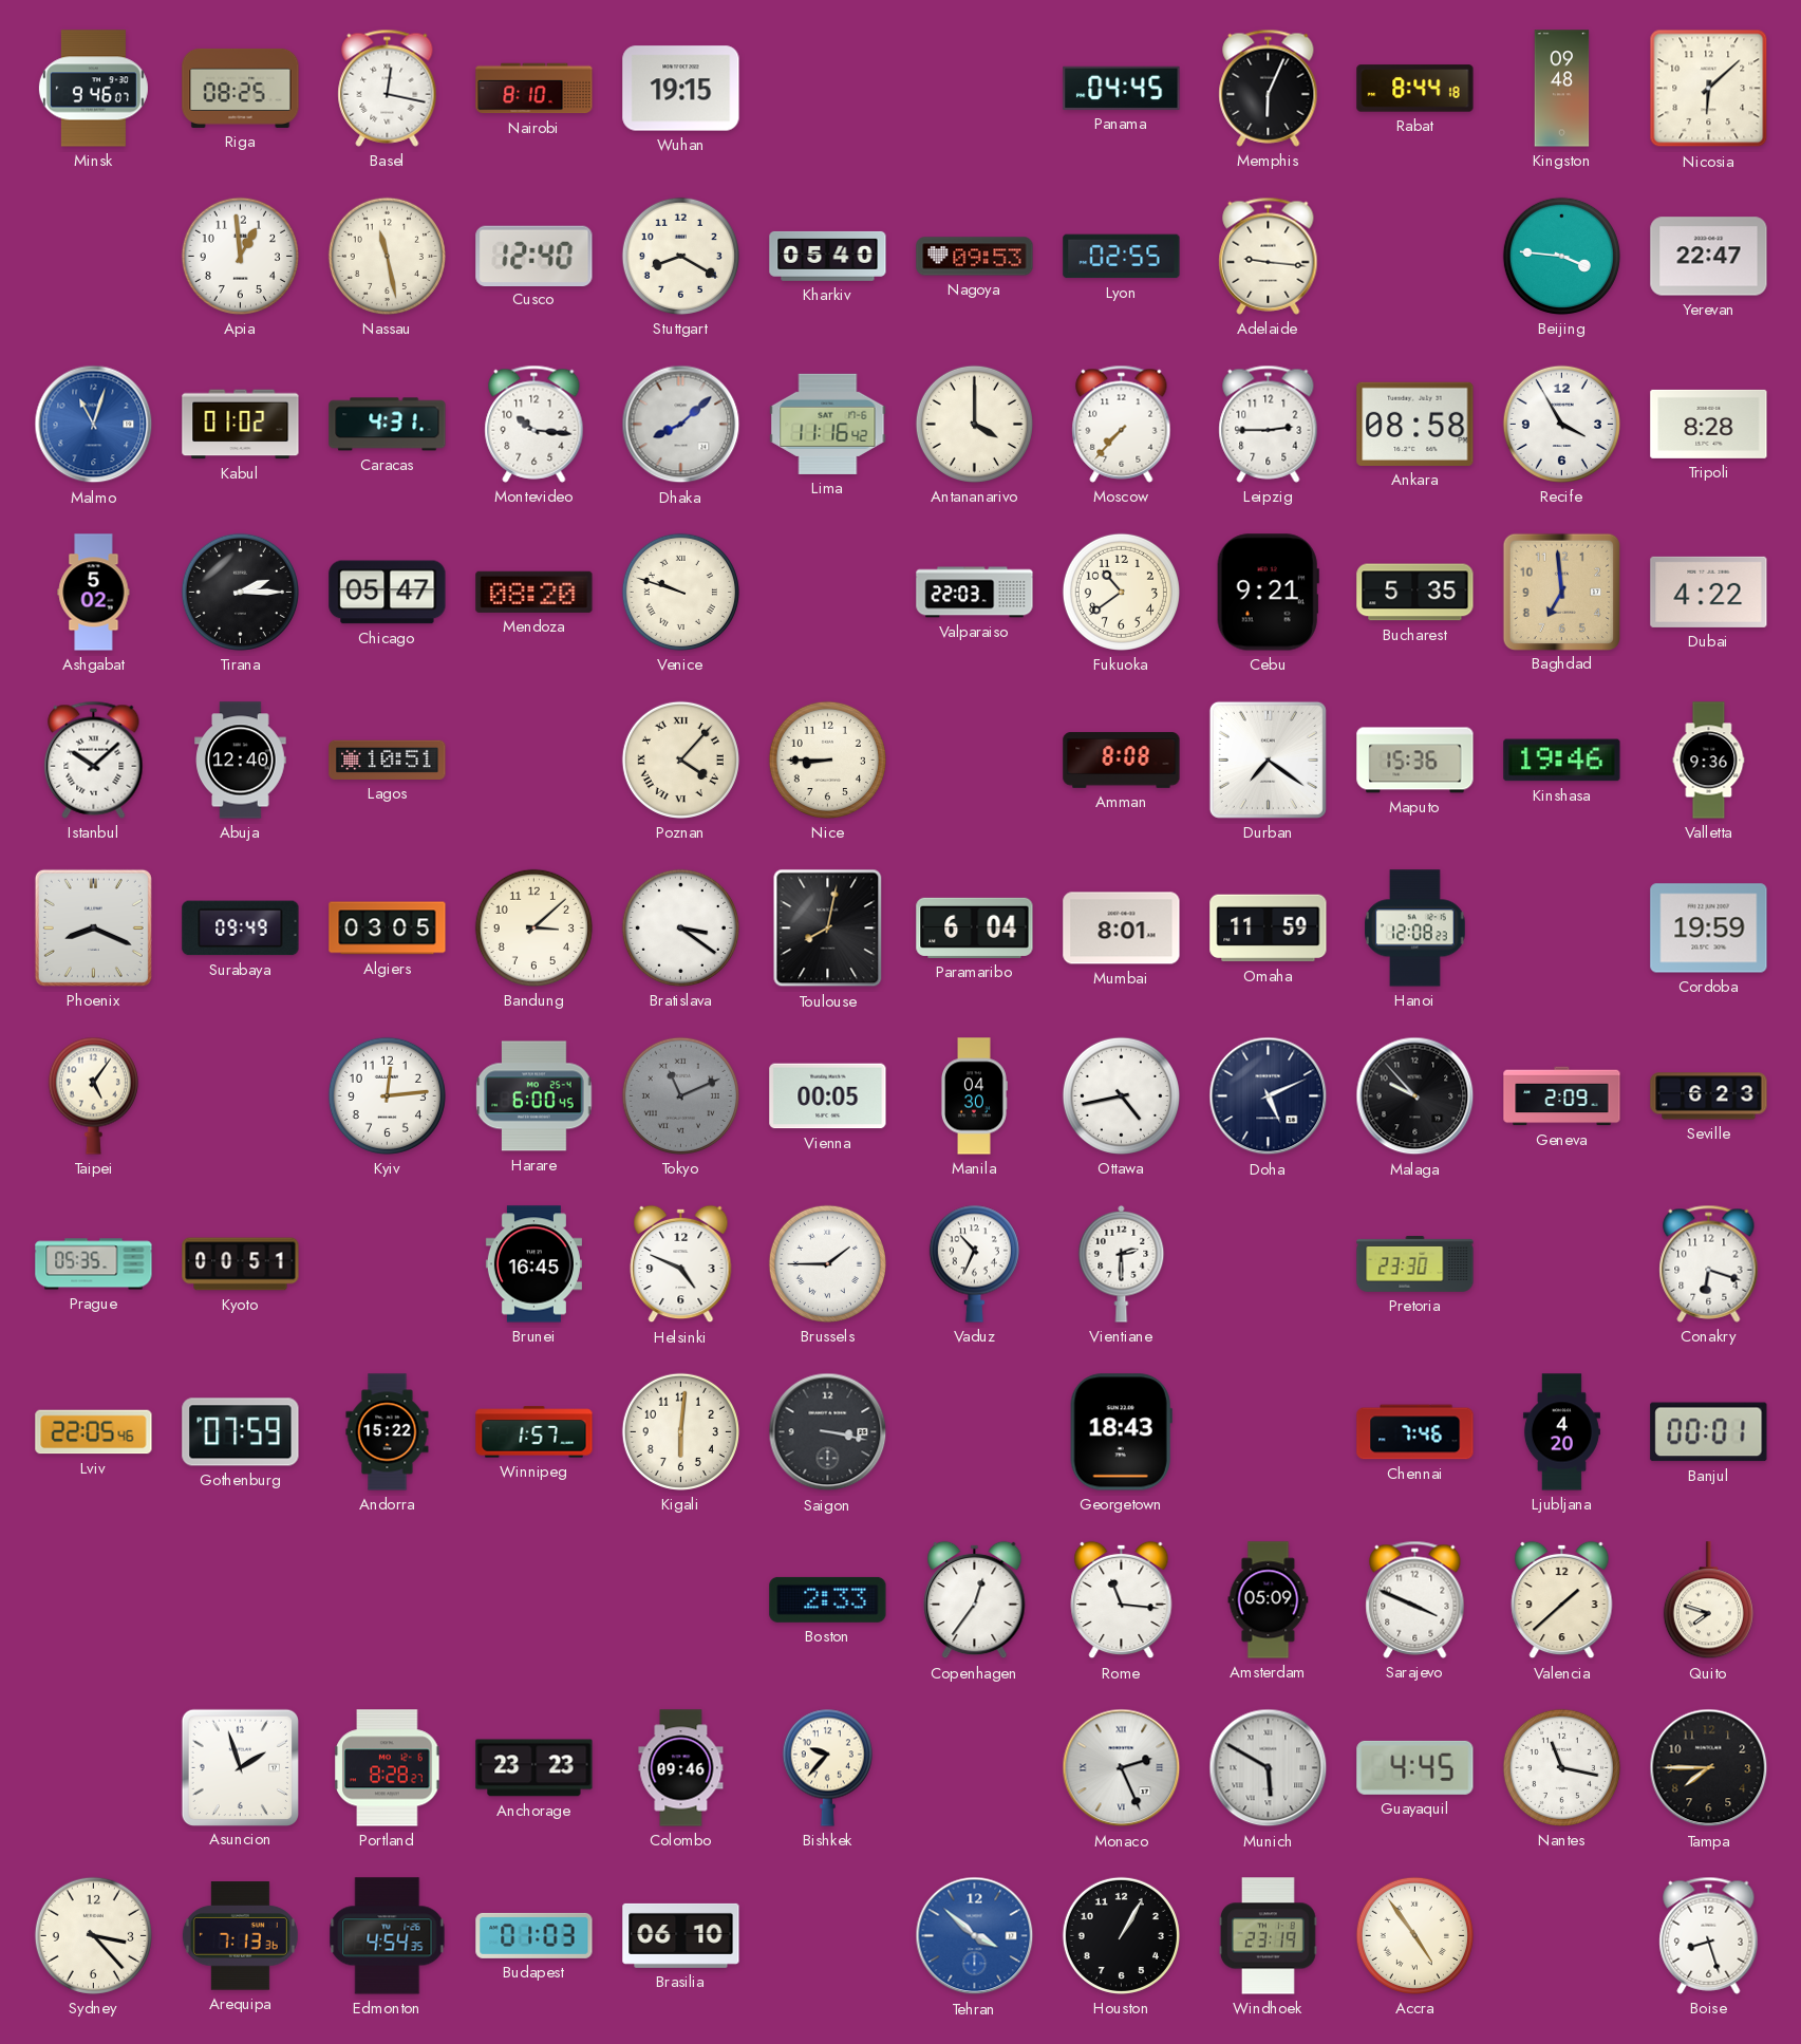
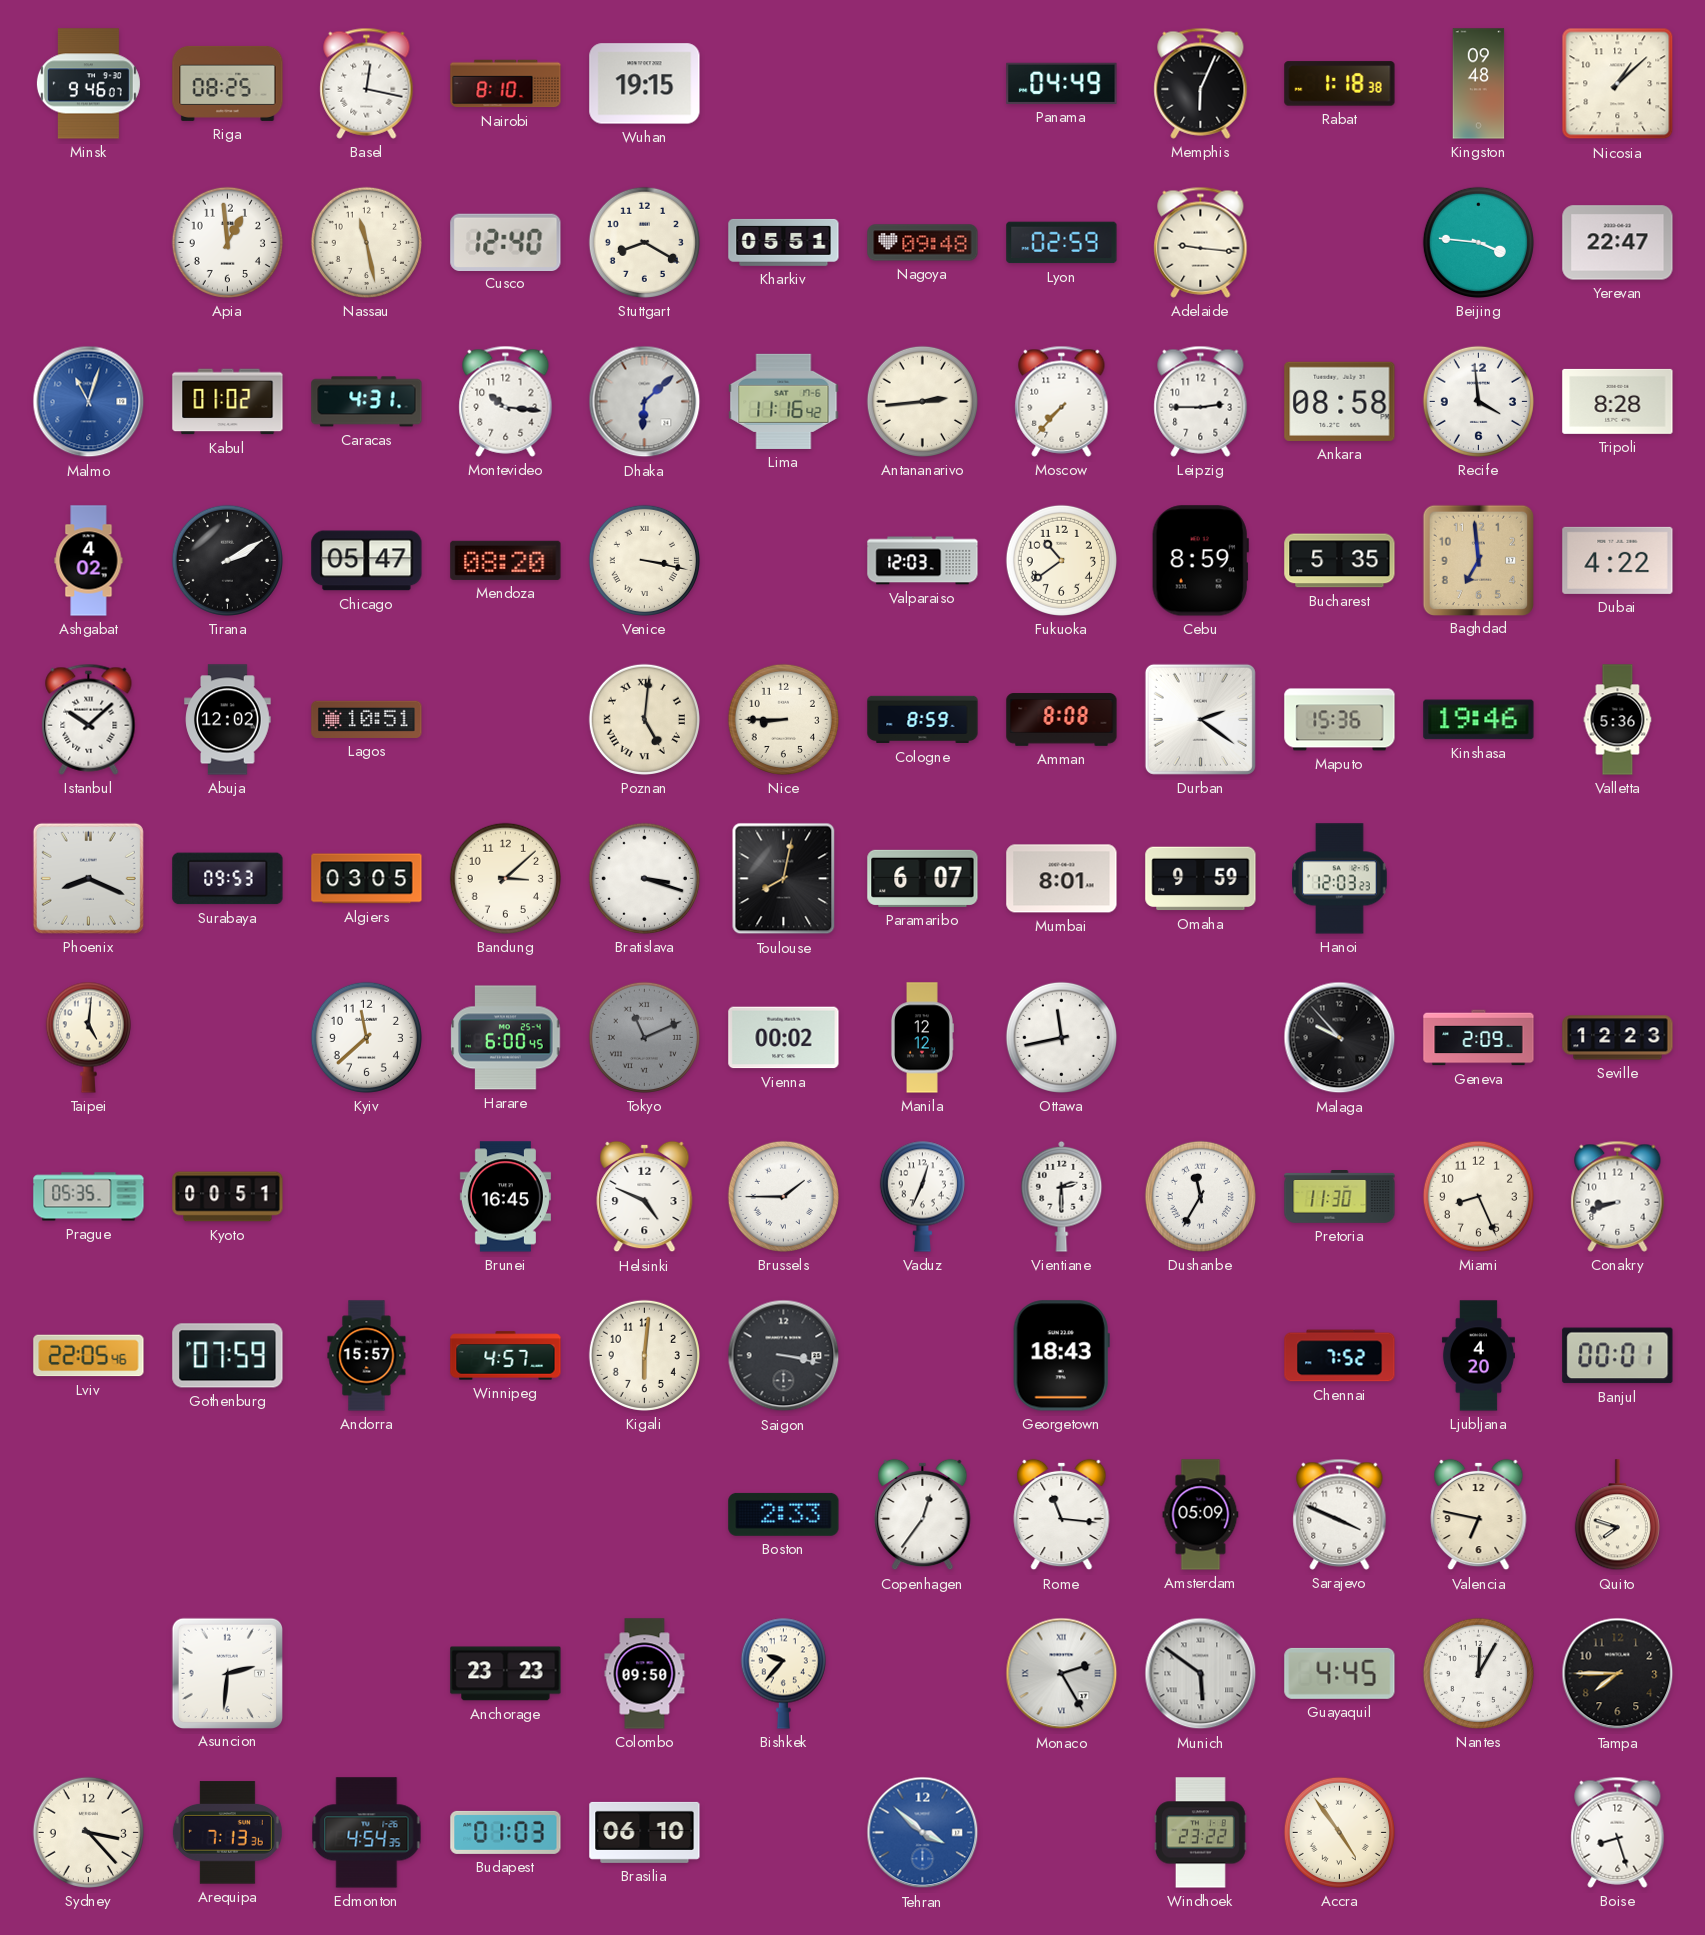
Panama: 04:45 -> 04:49
Rabat: 8:44 -> 1:18
Nicosia: 6:08 -> 1:08
Kharkiv: 05:40 -> 05:51
Nagoya: 09:53 -> 09:48
Lyon: 02:55 -> 02:59
Dhaka: 8:08 -> 6:08
Antananarivo: 4:00 -> 2:44
Recife: 3:55 -> 3:59
Ashgabat: 5:02 -> 4:02
Tirana: 2:15 -> 2:10
Venice: 9:48 -> 3:17
Valparaiso: 22:03 -> 12:03
Cebu: 9:21 -> 8:59
Abuja: 12:40 -> 12:02
Poznan: 4:07 -> 5:01
Cologne: none -> 8:59
Durban: 7:21 -> 2:21
Valletta: 9:36 -> 5:36
Surabaya: 09:49 -> 09:53
Bratislava: 3:21 -> 3:18
Paramaribo: 6:04 -> 6:07
Omaha: 11:59 -> 9:59
Hanoi: 12:08 -> 12:03
Cordoba: 19:59 -> none
Taipei: 5:06 -> 5:01
Kyiv: 12:14 -> 11:38
Vienna: 00:05 -> 00:02
Manila: 04:30 -> 12:12
Ottawa: 4:43 -> 11:43
Doha: 5:11 -> none
Seville: 6:23 -> 12:23
Vaduz: 10:34 -> 12:34
Dushanbe: none -> 11:35
Pretoria: 23:30 -> 11:30
Miami: none -> 8:26
Conakry: 6:18 -> 8:42
Andorra: 15:22 -> 15:57
Winnipeg: 1:57 -> 4:57
Chennai: 7:46 -> 7:52
Valencia: 1:38 -> 6:47
Asuncion: 1:57 -> 2:31
Portland: 8:28 -> none
Colombo: 09:46 -> 09:50
Monaco: 2:26 -> 2:25
Munich: 5:50 -> 5:51
Nantes: 11:17 -> 12:05
Houston: 1:05 -> none
Windhoek: 23:19 -> 23:22
